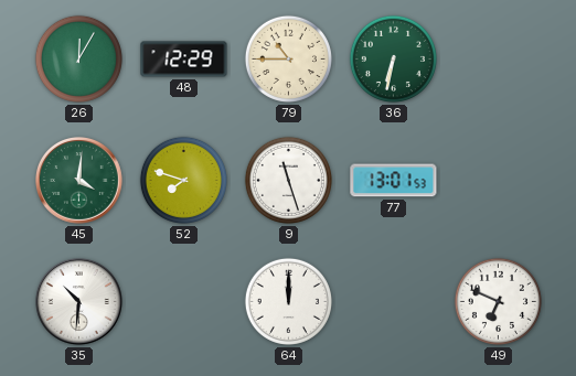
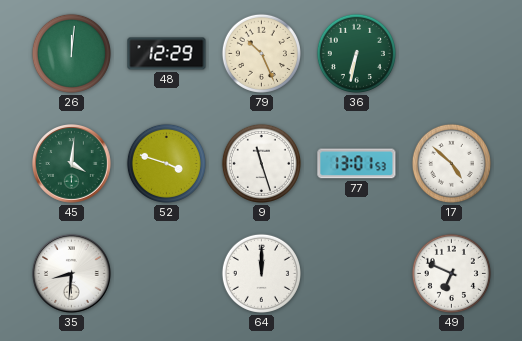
26: 12:05 -> 12:01
79: 10:45 -> 10:26
52: 7:48 -> 3:48
17: none -> 4:52
35: 10:31 -> 8:31
